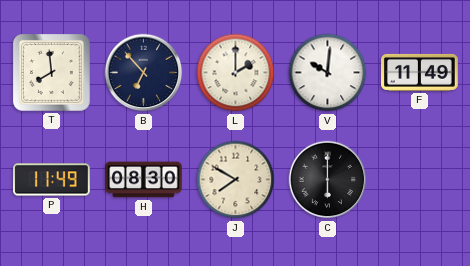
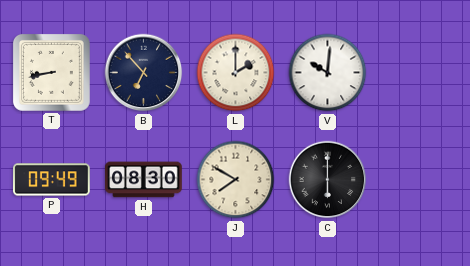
T: 7:59 -> 8:43
F: 11:49 -> none
P: 11:49 -> 09:49
